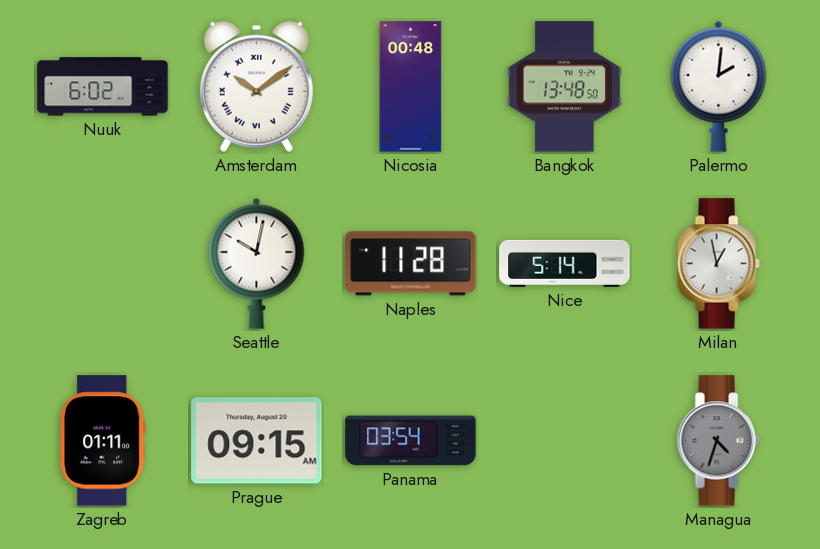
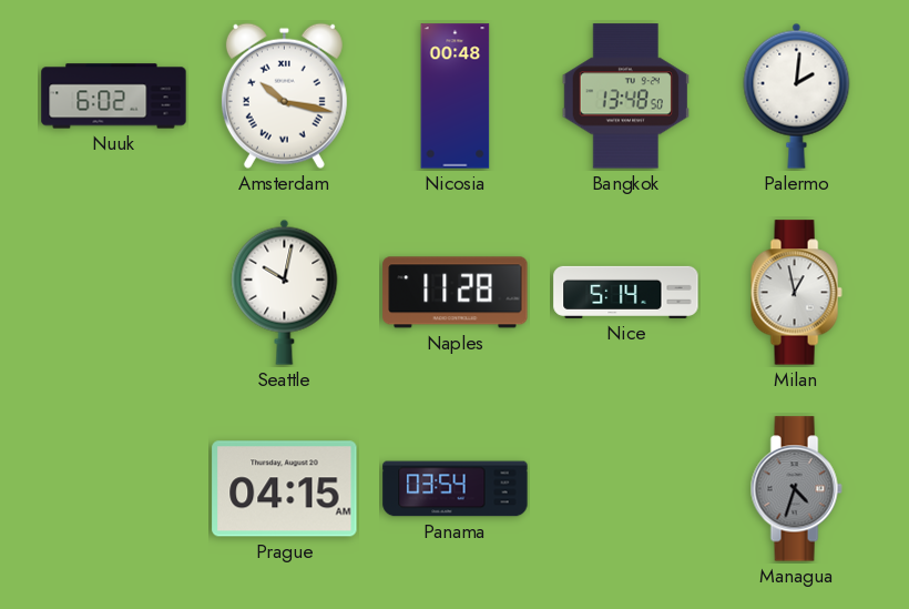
Amsterdam: 10:09 -> 10:17
Zagreb: 01:11 -> none
Prague: 09:15 -> 04:15
